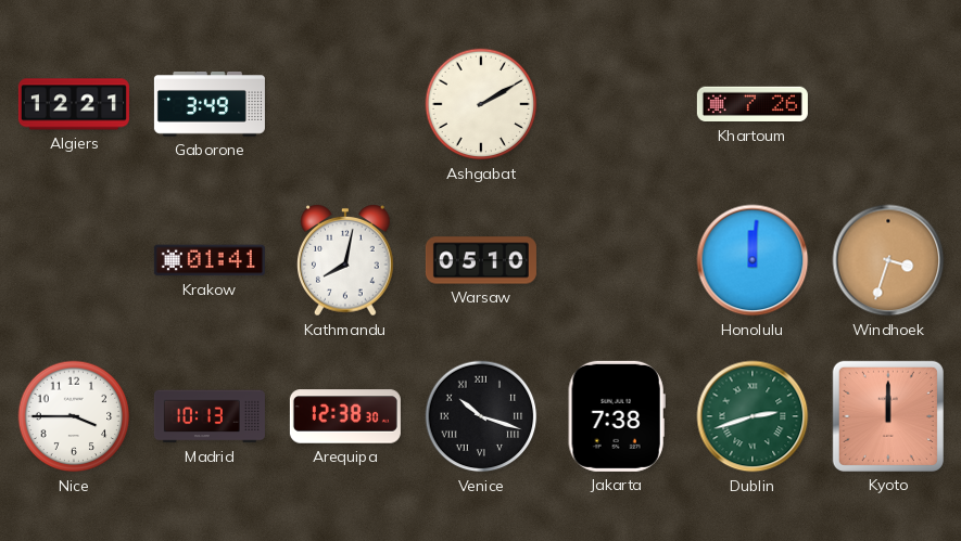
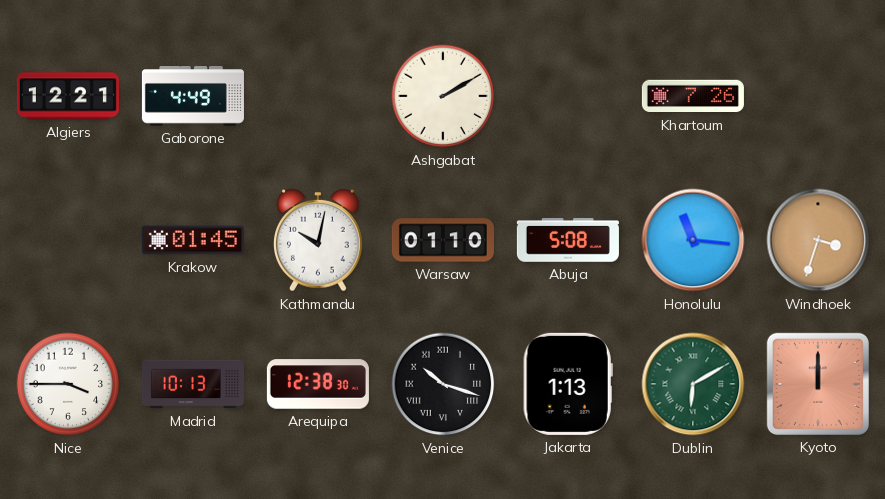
Gaborone: 3:49 -> 4:49
Krakow: 01:41 -> 01:45
Kathmandu: 8:02 -> 10:02
Warsaw: 05:10 -> 01:10
Abuja: none -> 5:08
Honolulu: 12:01 -> 11:16
Jakarta: 7:38 -> 1:13
Dublin: 2:42 -> 6:10
